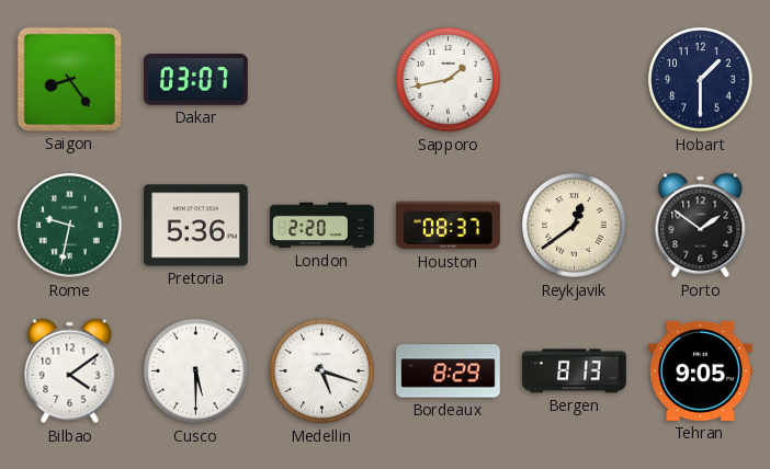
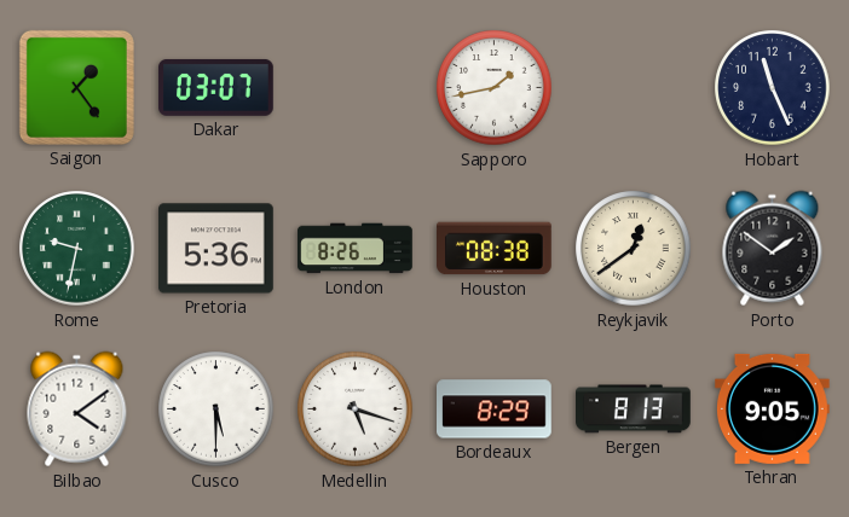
Saigon: 8:24 -> 1:24
Hobart: 1:30 -> 11:26
London: 2:20 -> 8:26
Houston: 08:37 -> 08:38
